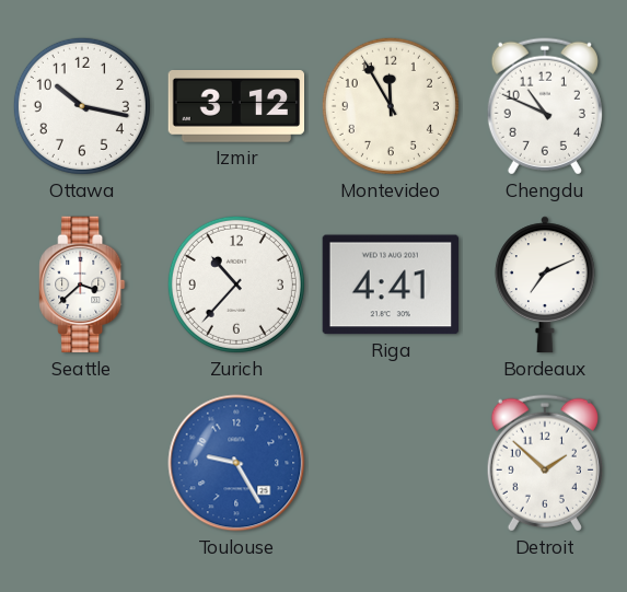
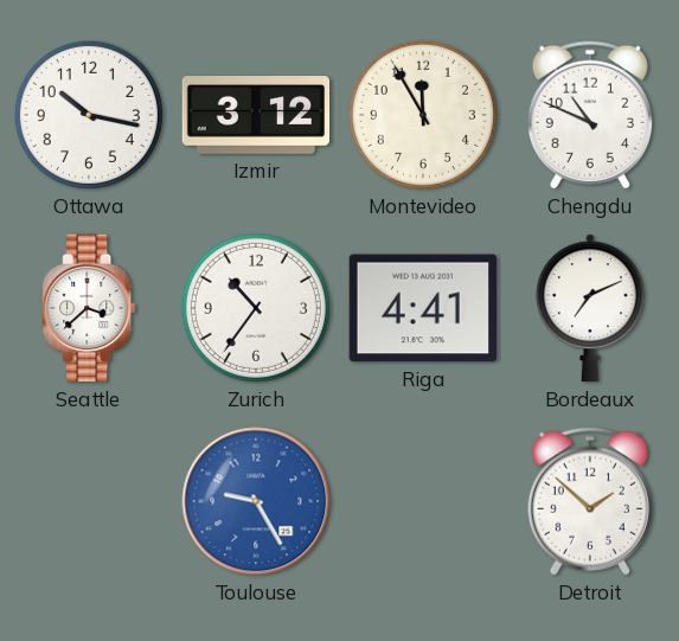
Zurich: 10:37 -> 10:36
